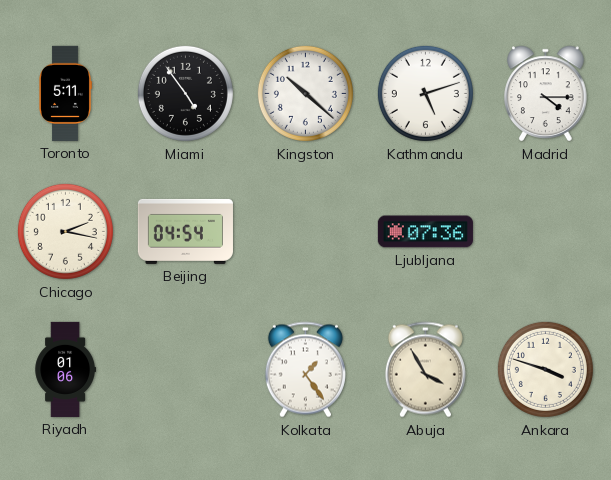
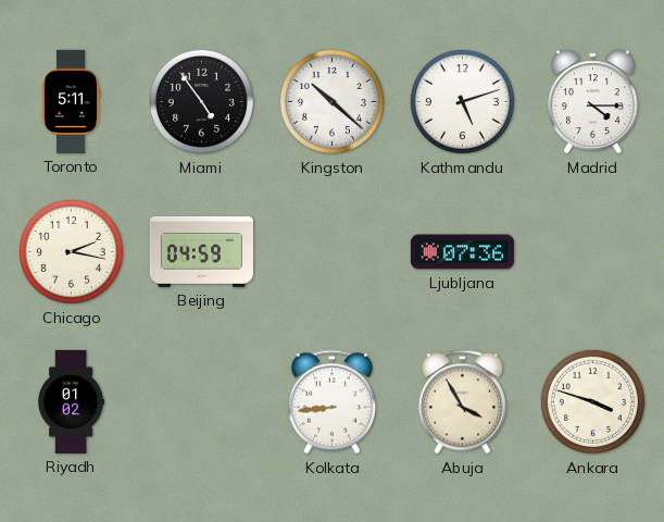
Beijing: 04:54 -> 04:59
Riyadh: 01:06 -> 01:02
Kolkata: 1:24 -> 8:44
